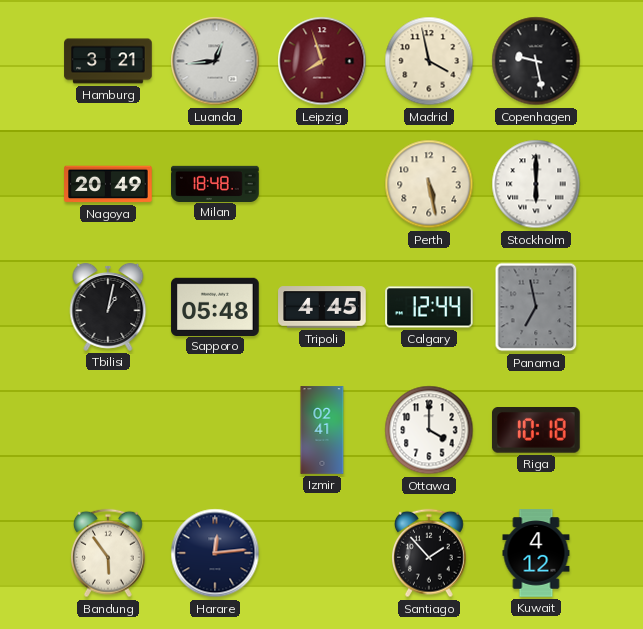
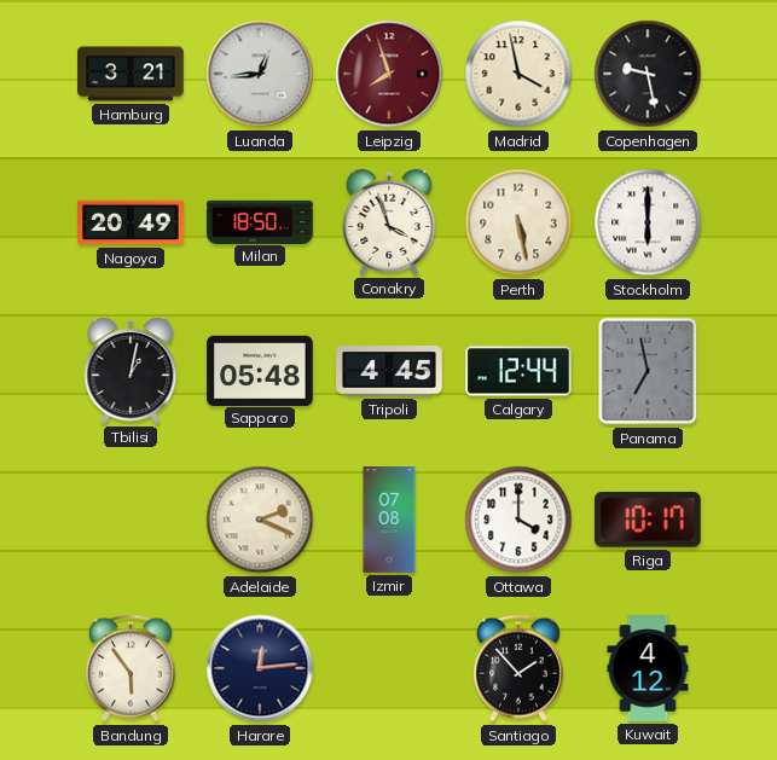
Milan: 18:48 -> 18:50
Conakry: none -> 3:57
Adelaide: none -> 2:19
Izmir: 02:41 -> 07:08
Riga: 10:18 -> 10:17
